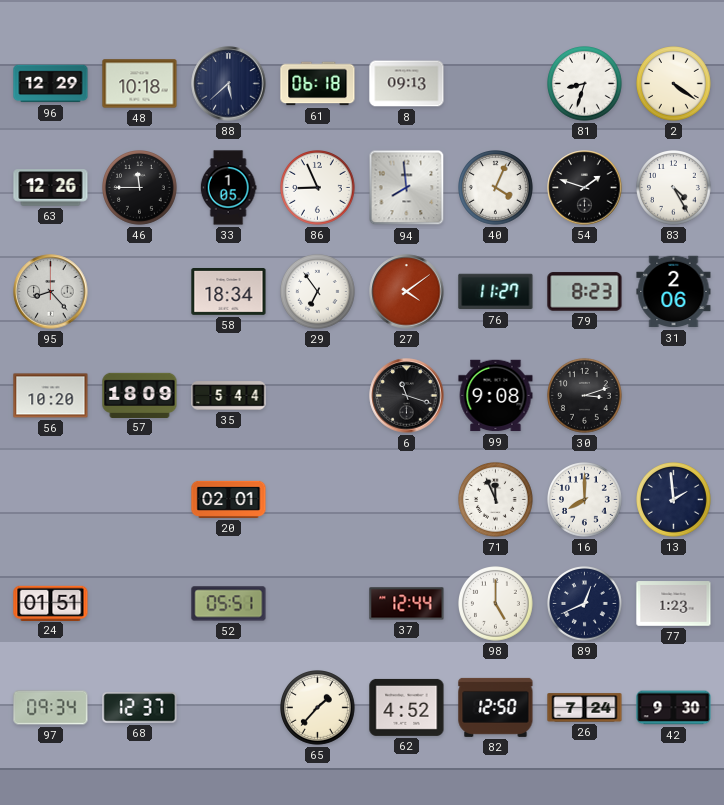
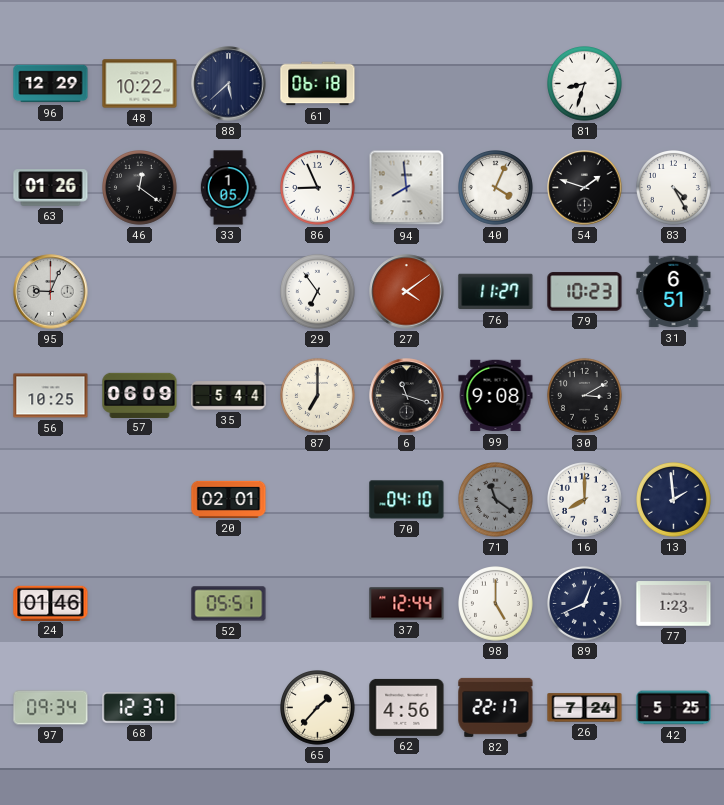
48: 10:18 -> 10:22
8: 09:13 -> none
2: 4:21 -> none
63: 12:26 -> 01:26
46: 11:45 -> 12:21
95: 8:23 -> 9:04
58: 18:34 -> none
79: 8:23 -> 10:23
31: 2:06 -> 6:51
56: 10:20 -> 10:25
57: 18:09 -> 06:09
87: none -> 7:00
30: 3:12 -> 3:10
70: none -> 04:10
71: 11:56 -> 11:21
71 dial: white -> grey
24: 01:51 -> 01:46
62: 4:52 -> 4:56
82: 12:50 -> 22:17
42: 9:30 -> 5:25
